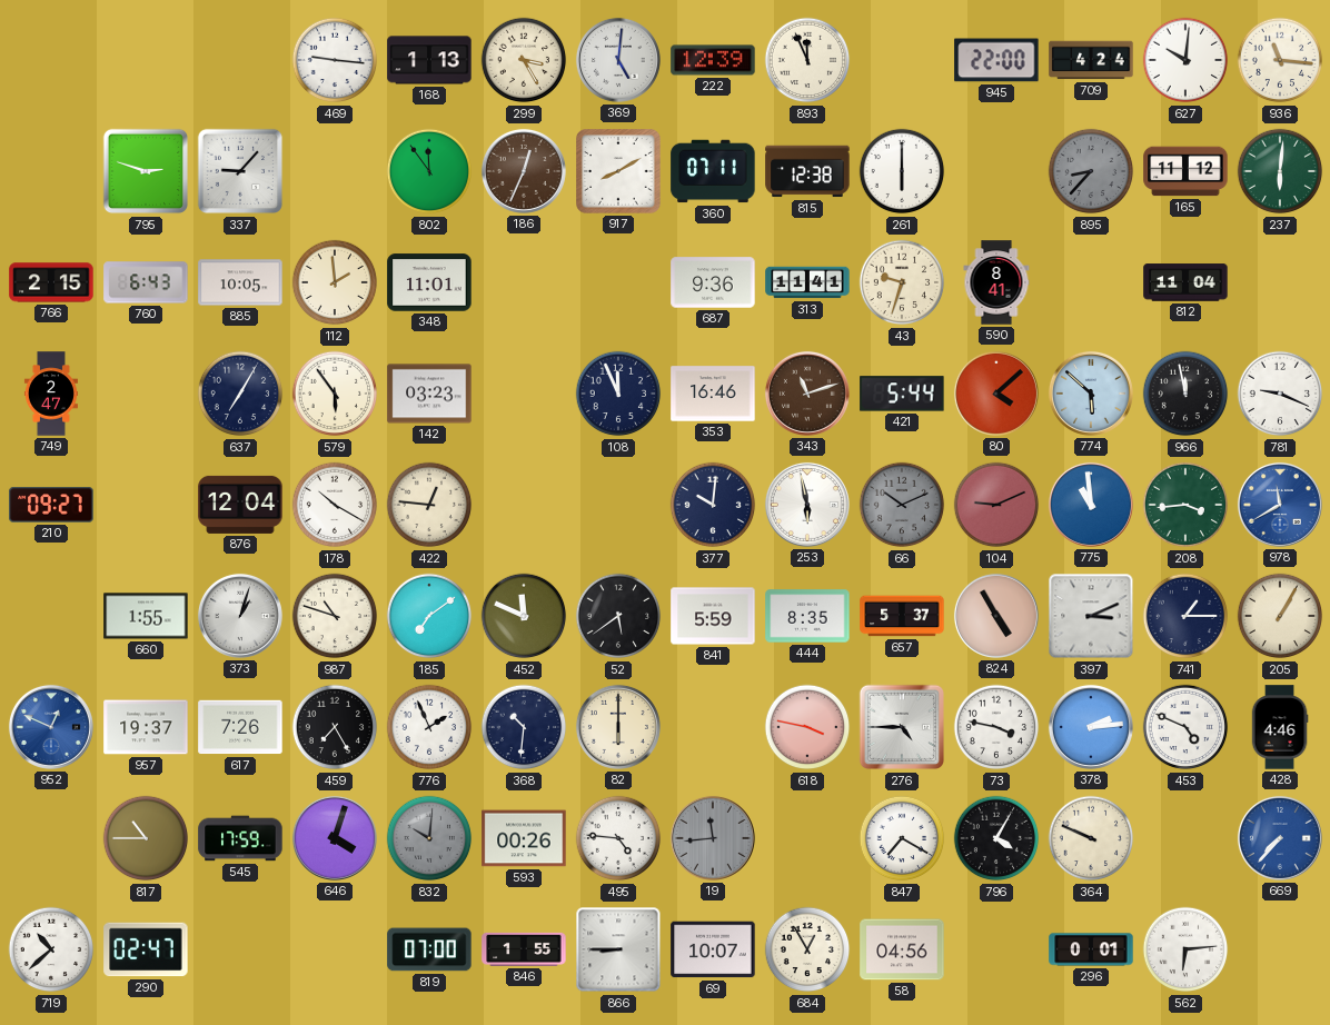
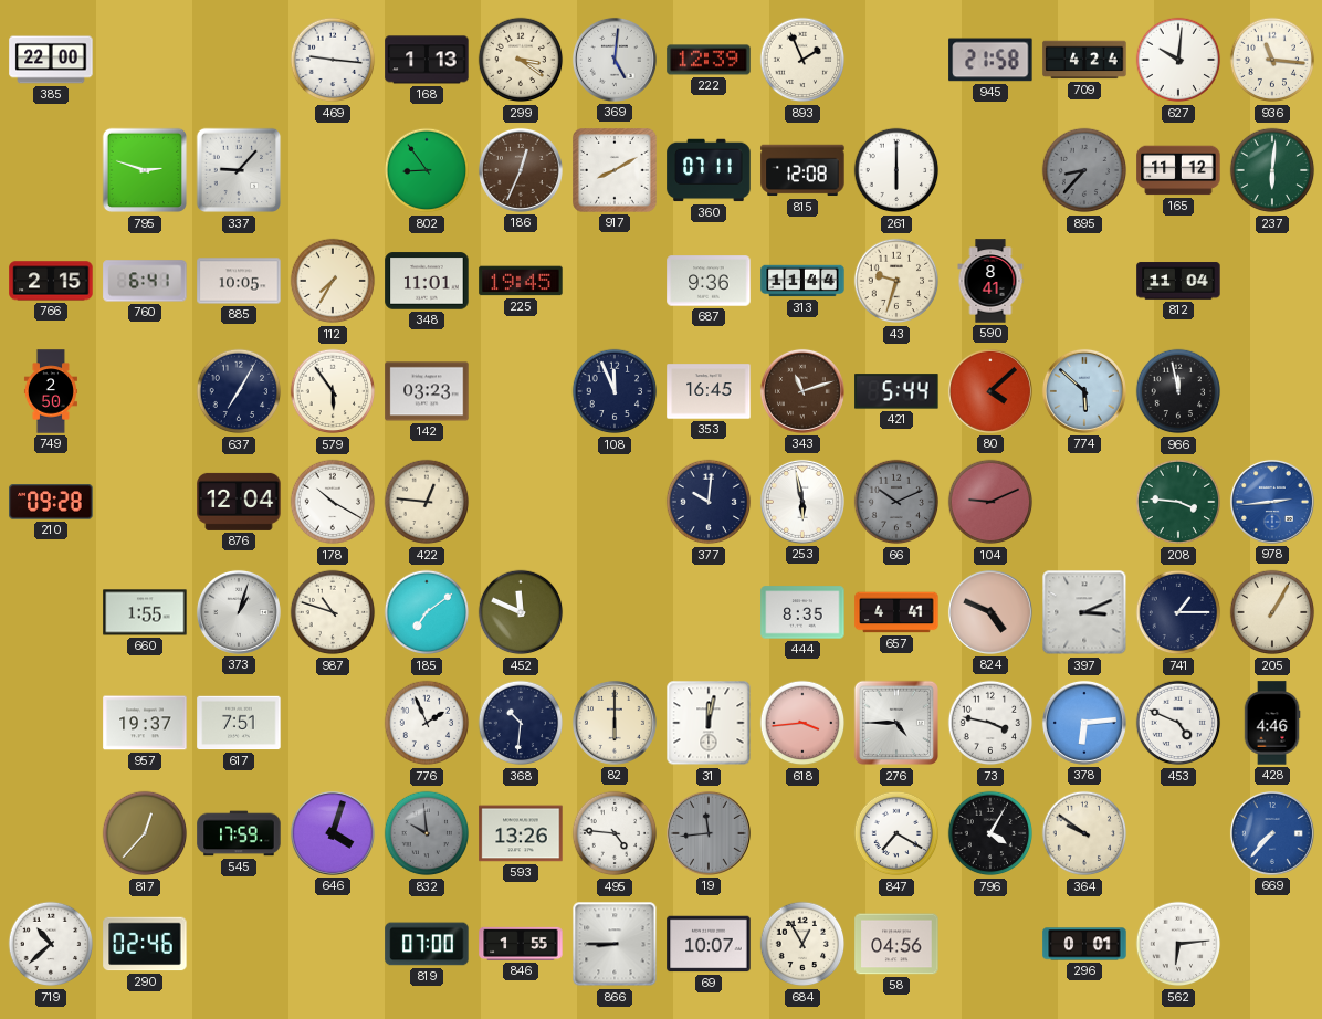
385: none -> 22:00
299: 3:25 -> 3:21
893: 11:56 -> 1:56
945: 22:00 -> 21:58
802: 11:54 -> 8:54
815: 12:38 -> 12:08
760: 6:43 -> 6:41
112: 1:59 -> 7:35
225: none -> 19:45
313: 11:41 -> 11:44
749: 2:47 -> 2:50
353: 16:46 -> 16:45
781: 9:19 -> none
210: 09:27 -> 09:28
775: 10:59 -> none
208: 3:44 -> 3:46
978: 11:40 -> 2:44
52: 5:39 -> none
841: 5:59 -> none
657: 5:37 -> 4:41
824: 4:55 -> 4:49
952: 12:49 -> none
617: 7:26 -> 7:51
459: 7:25 -> none
31: none -> 12:02
618: 3:47 -> 3:44
378: 2:14 -> 6:14
817: 10:45 -> 12:37
832: 10:01 -> 9:59
593: 00:26 -> 13:26
364: 9:49 -> 9:51
290: 02:47 -> 02:46
